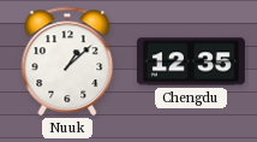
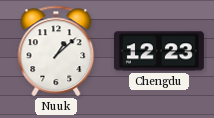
Chengdu: 12:35 -> 12:23
